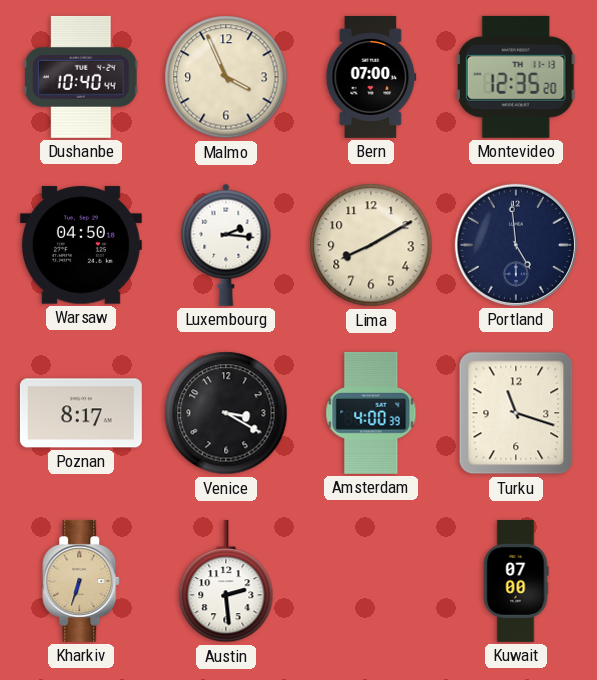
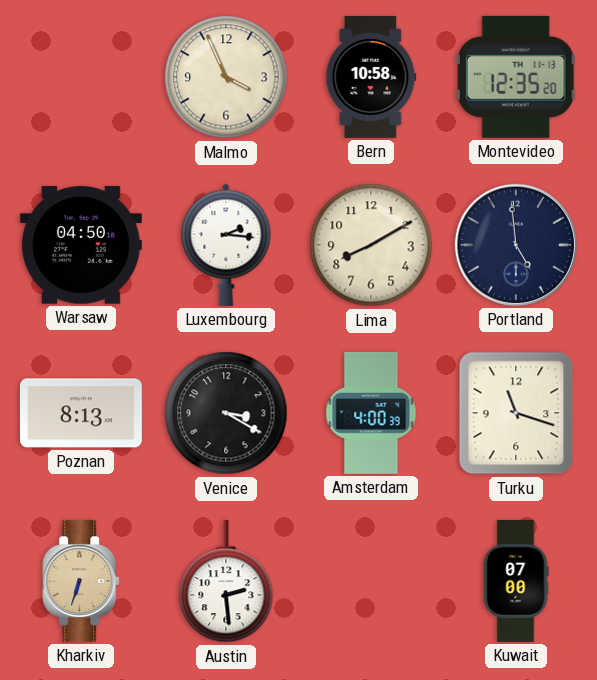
Dushanbe: 10:40 -> none
Bern: 07:00 -> 10:58
Poznan: 8:17 -> 8:13
